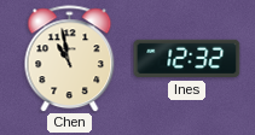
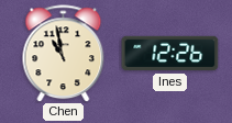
Ines: 12:32 -> 12:26
